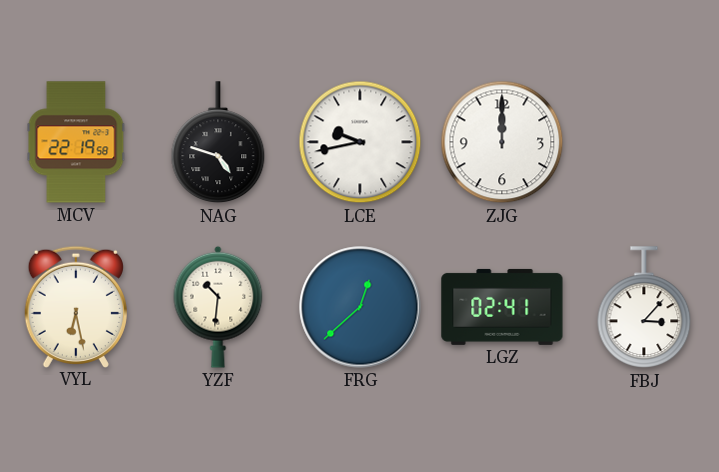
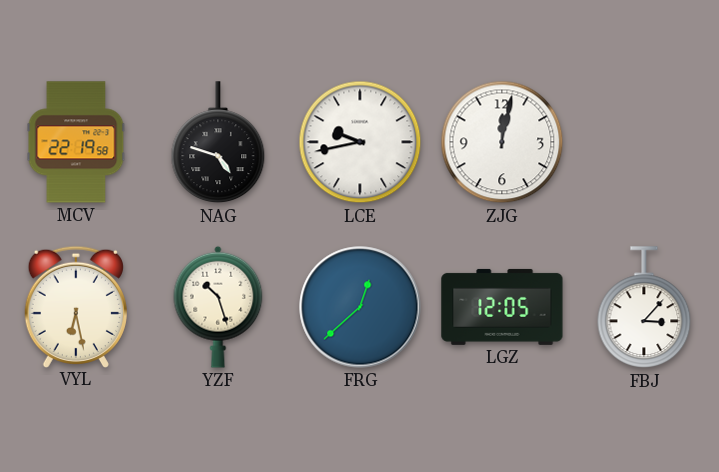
ZJG: 12:00 -> 12:02
YZF: 10:31 -> 10:27
LGZ: 02:41 -> 12:05
